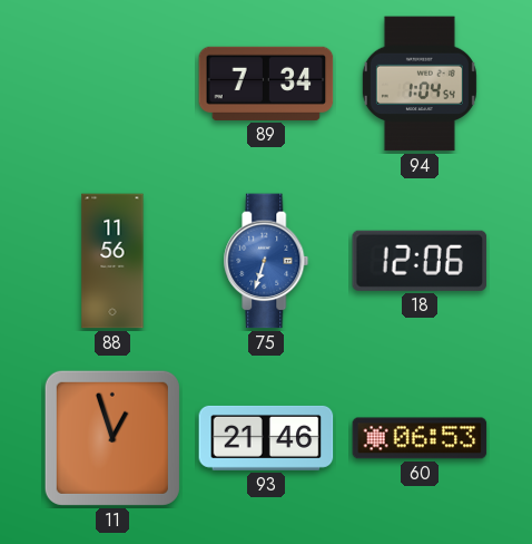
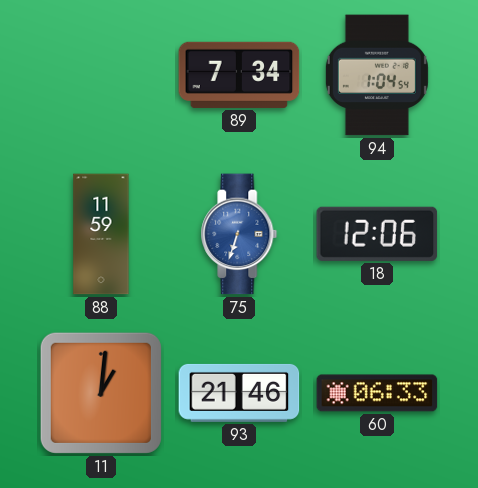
88: 11:56 -> 11:59
11: 12:57 -> 1:01
60: 06:53 -> 06:33
